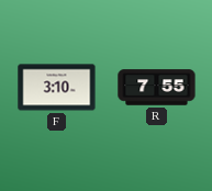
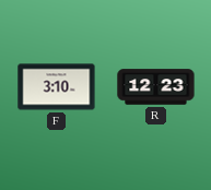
R: 7:55 -> 12:23
